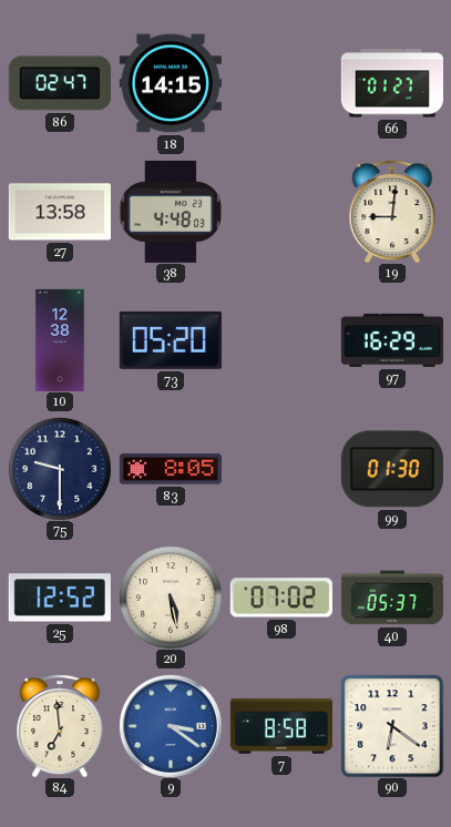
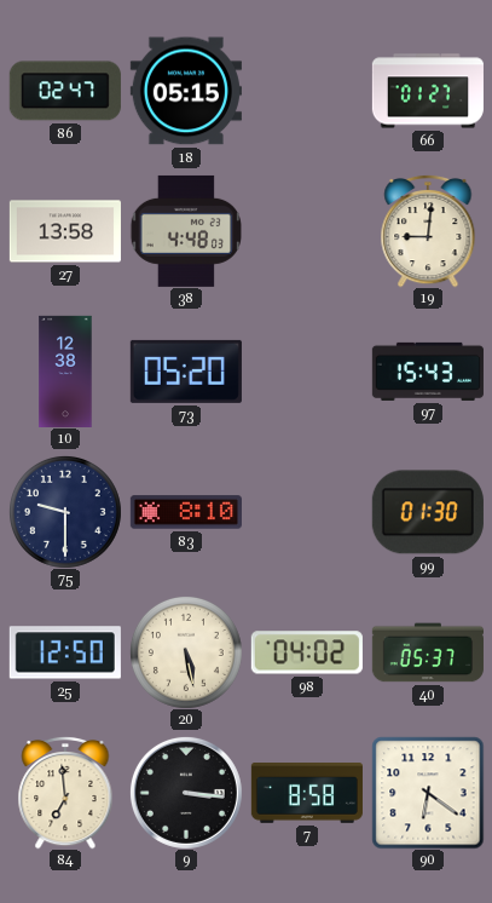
18: 14:15 -> 05:15
97: 16:29 -> 15:43
83: 8:05 -> 8:10
25: 12:52 -> 12:50
98: 07:02 -> 04:02
9: 3:21 -> 3:16
9 dial: blue -> black
